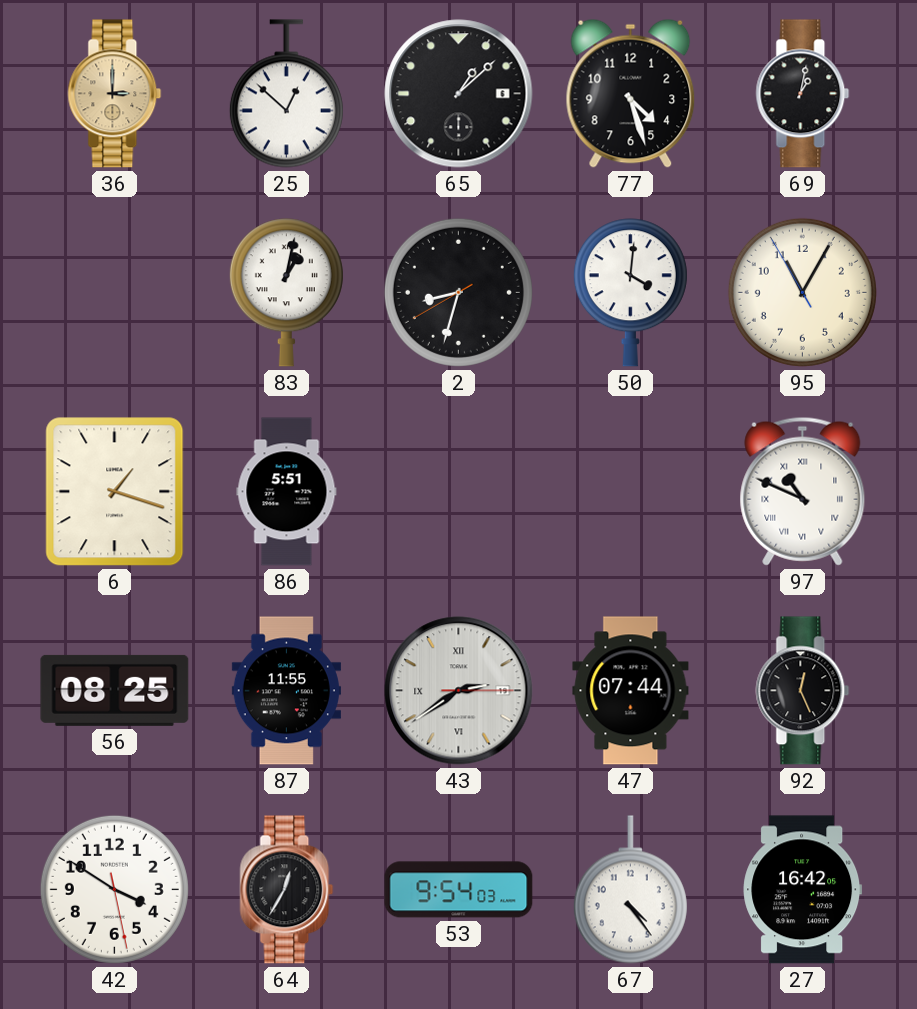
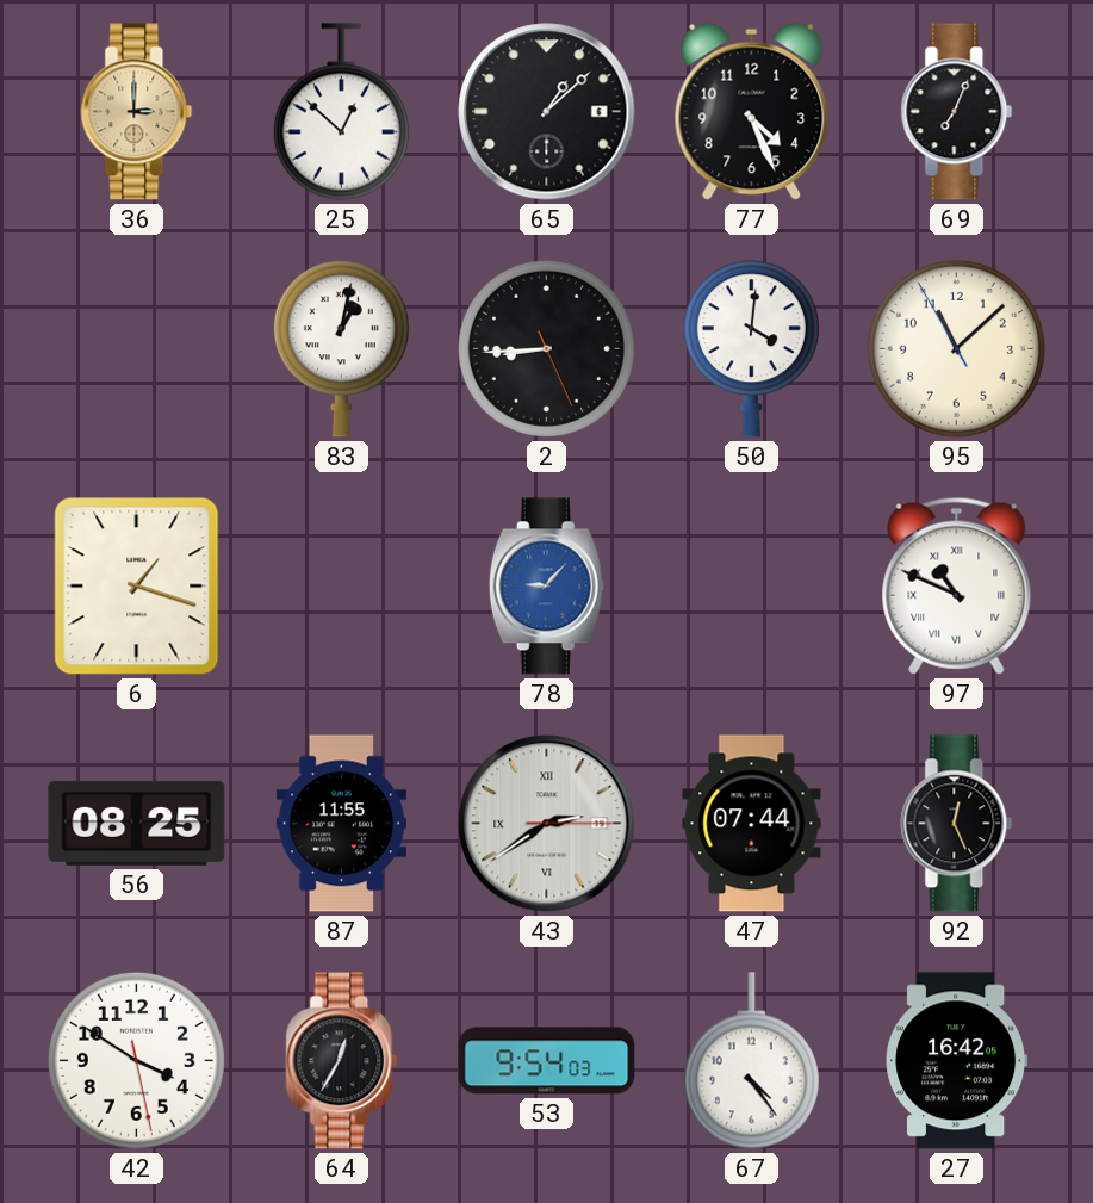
77: 4:27 -> 4:26
69: 1:02 -> 7:04
2: 8:32 -> 8:44
95: 11:04 -> 11:07
86: 5:51 -> none
78: none -> 9:07
